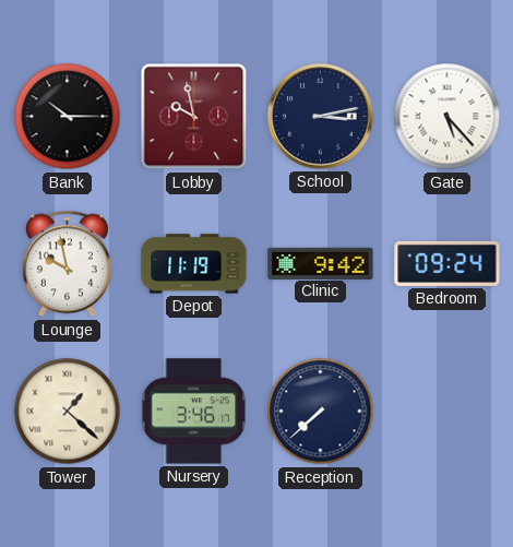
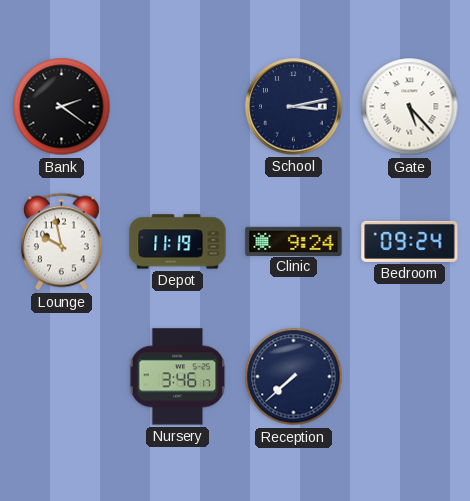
Bank: 10:15 -> 2:21
Lobby: 9:58 -> none
Clinic: 9:42 -> 9:24
Tower: 1:22 -> none
